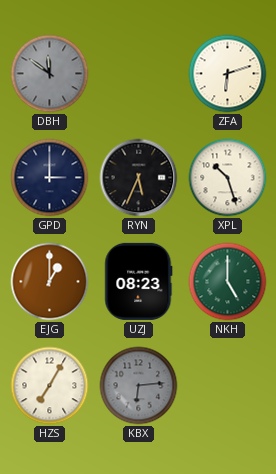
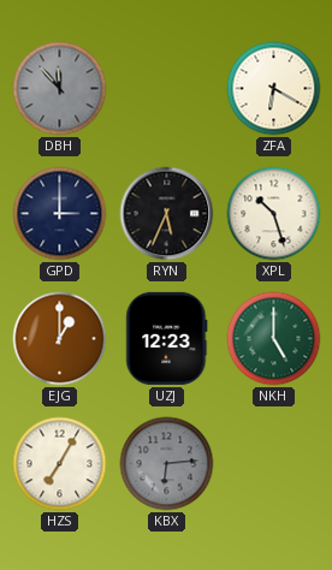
DBH: 11:51 -> 11:53
ZFA: 6:12 -> 6:20
UZJ: 08:23 -> 12:23
